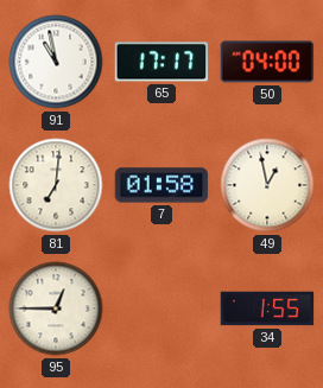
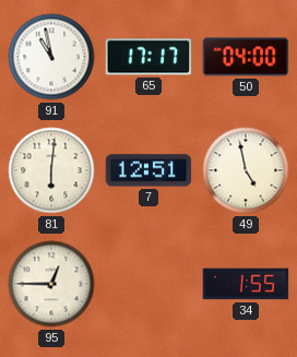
81: 7:01 -> 6:01
7: 01:58 -> 12:51
49: 12:58 -> 4:58
